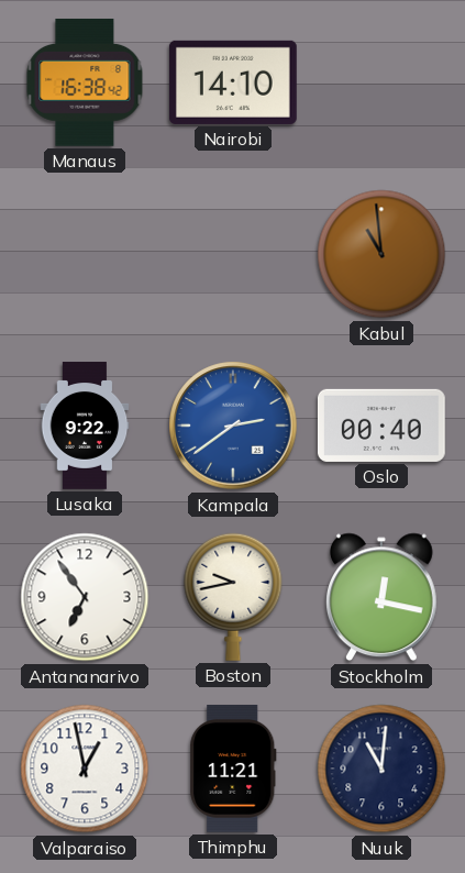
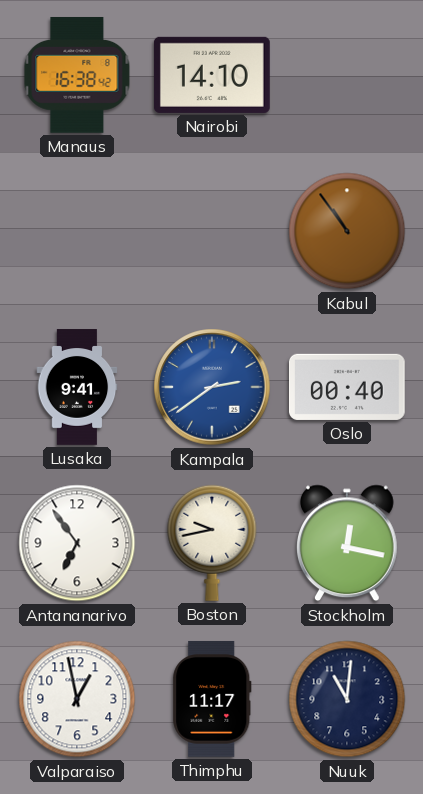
Kabul: 10:59 -> 10:54
Lusaka: 9:22 -> 9:41
Thimphu: 11:21 -> 11:17
